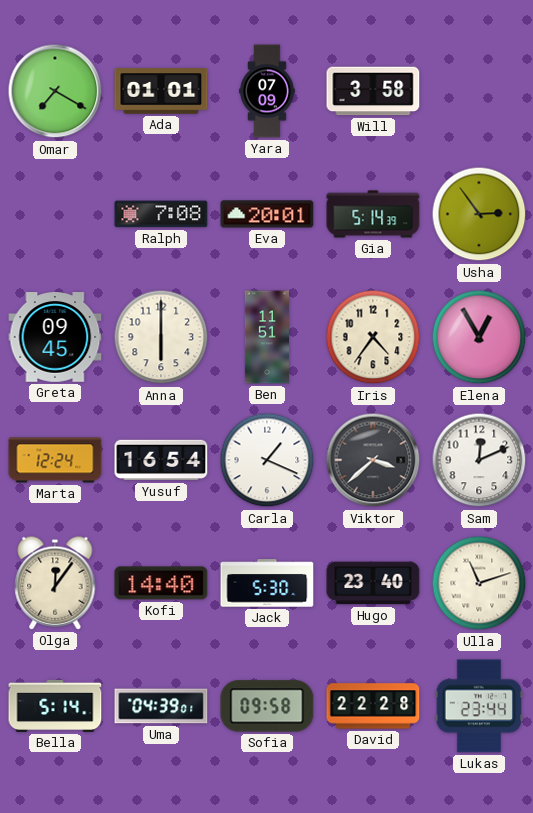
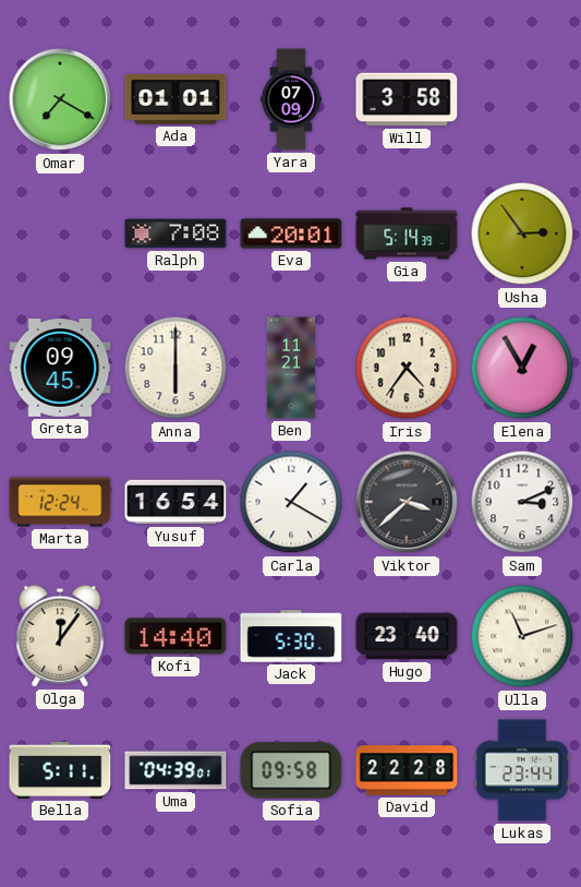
Ben: 11:51 -> 11:21
Carla: 1:19 -> 1:20
Sam: 12:11 -> 3:11
Bella: 5:14 -> 5:11
